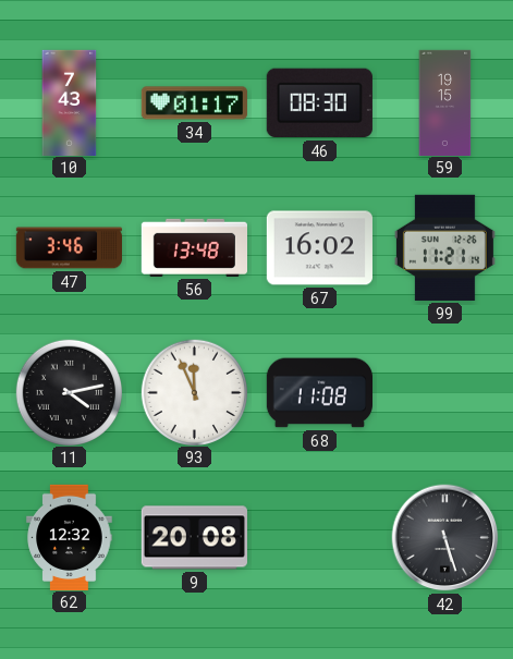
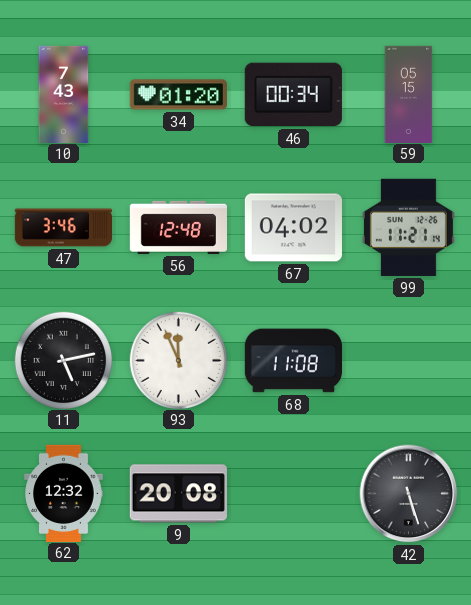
34: 01:17 -> 01:20
46: 08:30 -> 00:34
59: 19:15 -> 05:15
56: 13:48 -> 12:48
67: 16:02 -> 04:02
11: 4:13 -> 5:13
